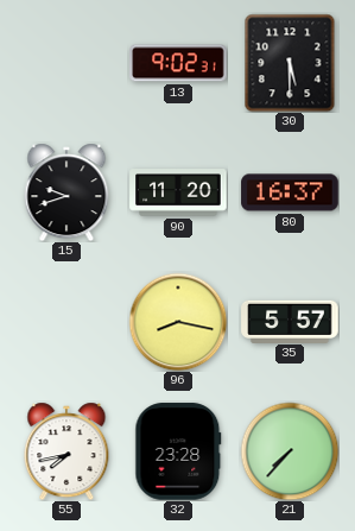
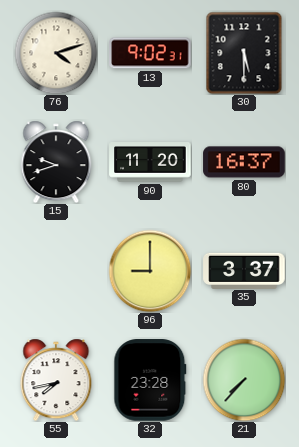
76: none -> 4:12
96: 8:17 -> 9:00
35: 5:57 -> 3:37
